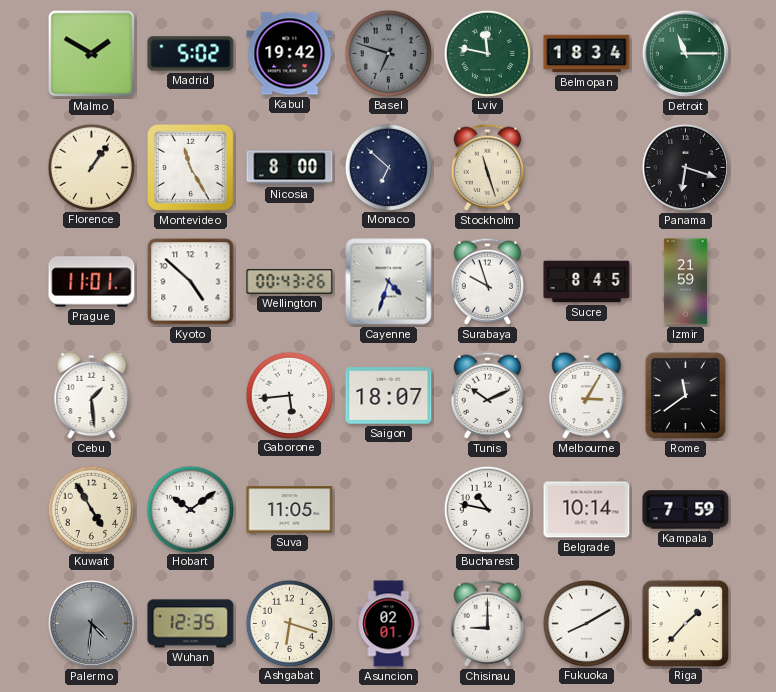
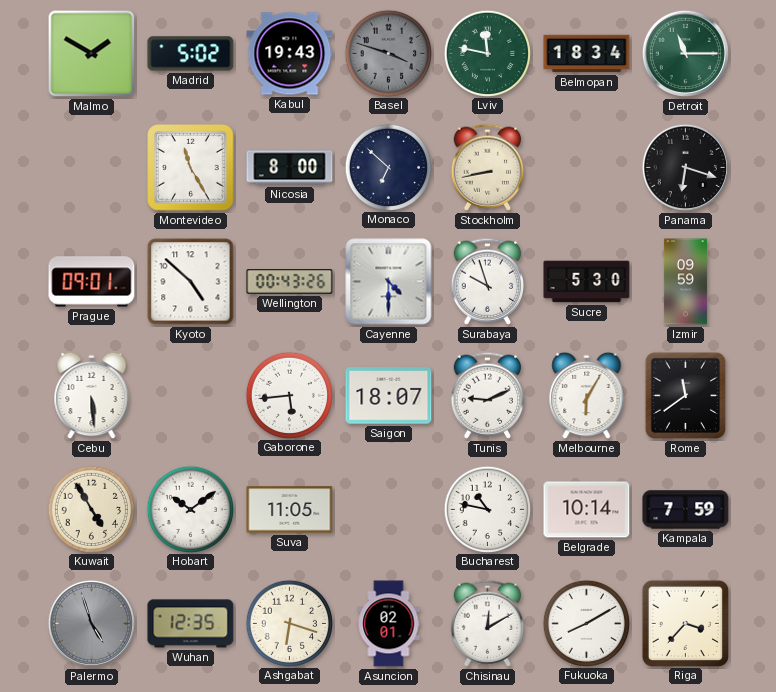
Kabul: 19:42 -> 19:43
Basel: 6:48 -> 3:48
Florence: 1:06 -> none
Stockholm: 11:27 -> 8:43
Prague: 11:01 -> 09:01
Cayenne: 4:33 -> 4:30
Sucre: 8:45 -> 5:30
Izmir: 21:59 -> 09:59
Cebu: 1:29 -> 5:29
Tunis: 10:11 -> 9:11
Melbourne: 3:05 -> 6:05
Palermo: 4:31 -> 4:57
Chisinau: 9:00 -> 12:10
Riga: 1:37 -> 3:37
